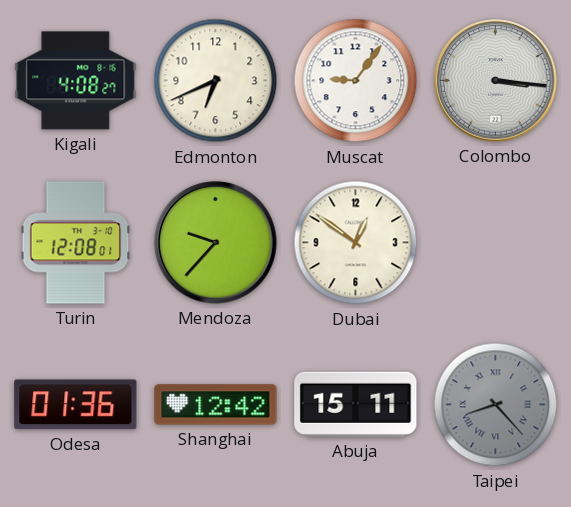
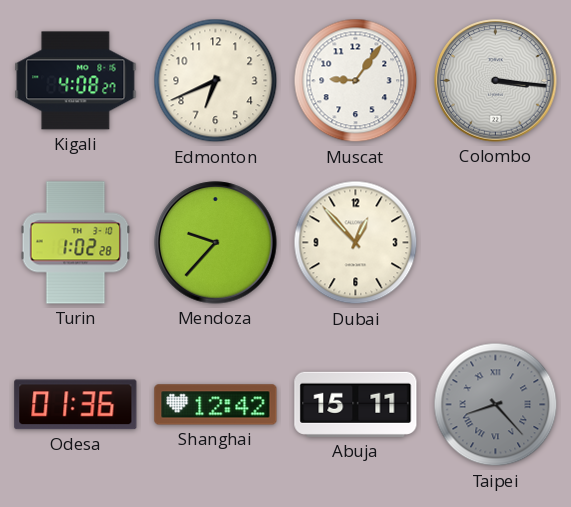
Turin: 12:08 -> 1:02
Dubai: 12:51 -> 12:53
